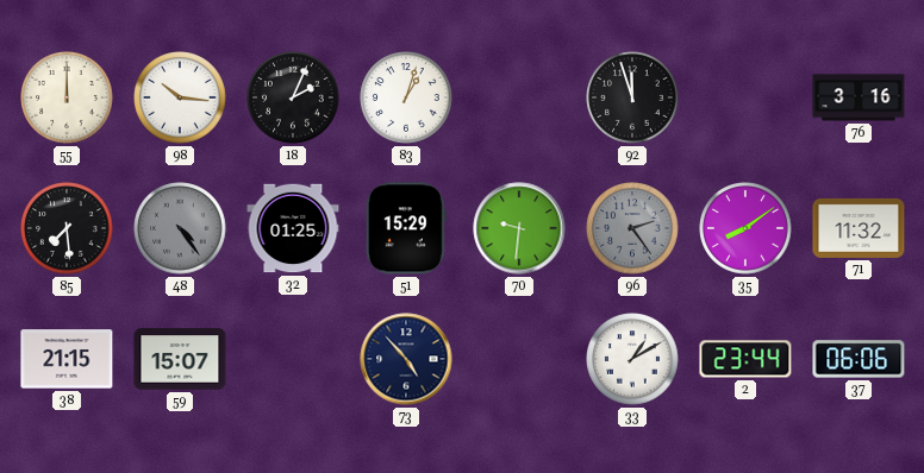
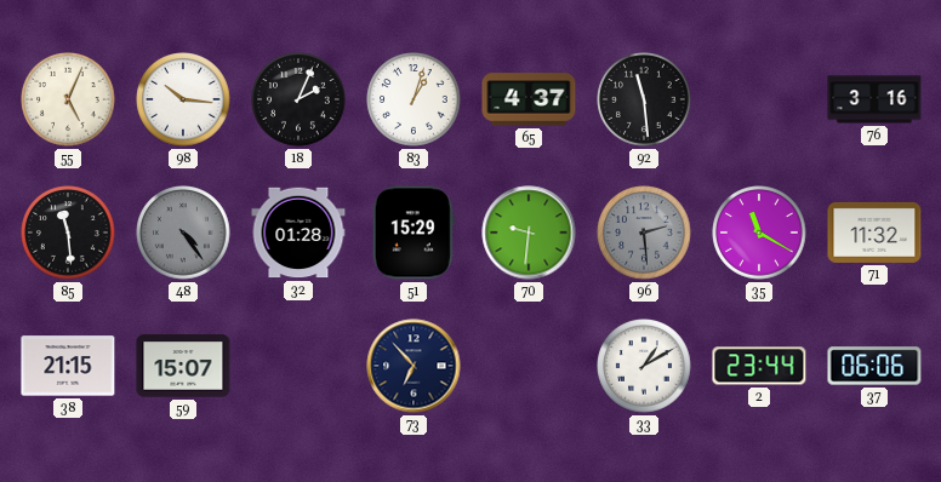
55: 12:00 -> 5:04
65: none -> 4:37
92: 11:57 -> 11:29
85: 7:29 -> 11:29
32: 01:25 -> 01:28
96: 2:24 -> 2:29
35: 8:09 -> 11:20
73: 4:53 -> 6:53
